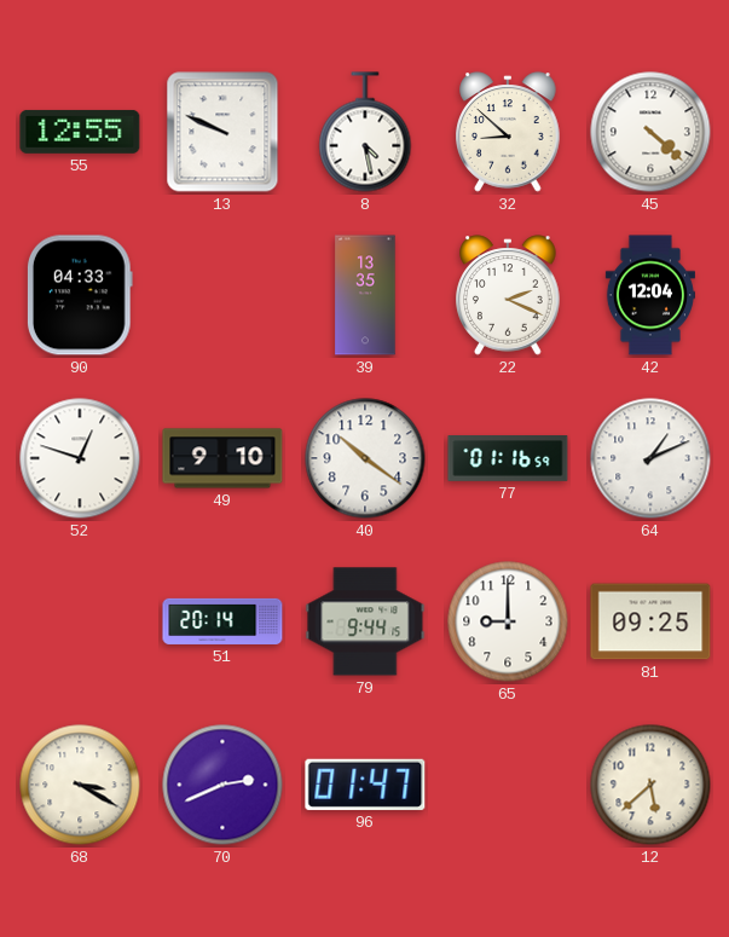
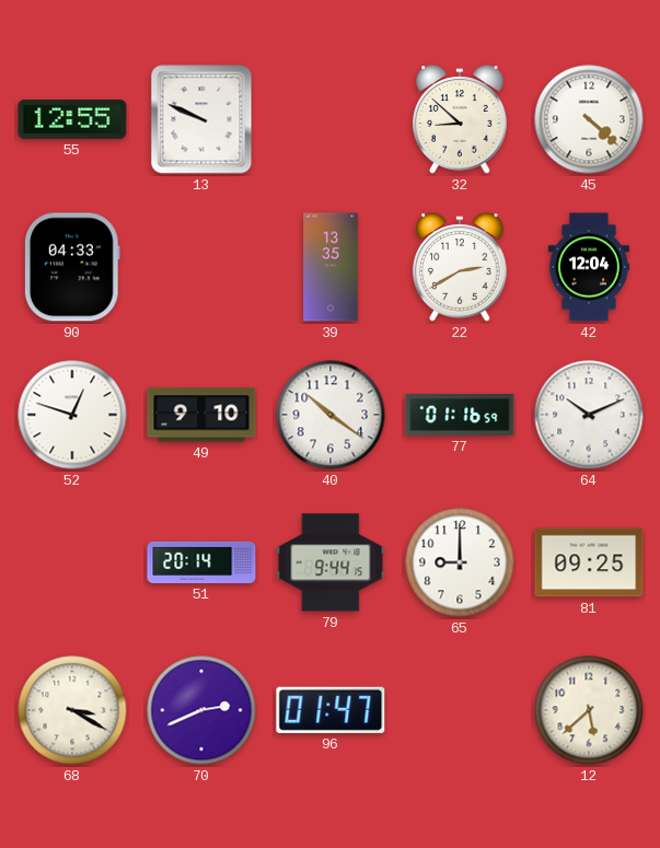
8: 4:28 -> none
22: 2:19 -> 2:40
64: 1:11 -> 10:11
